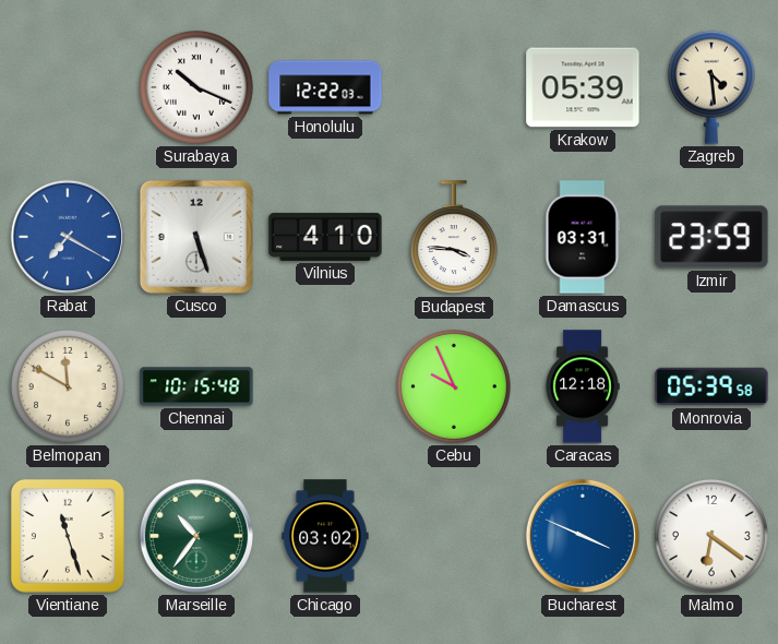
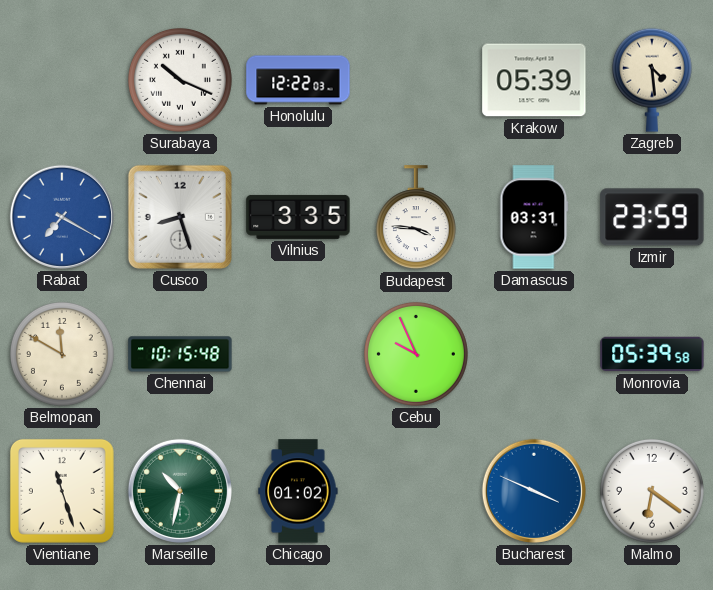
Cusco: 5:27 -> 8:27
Vilnius: 4:10 -> 3:35
Caracas: 12:18 -> none
Marseille: 10:36 -> 10:32
Chicago: 03:02 -> 01:02
